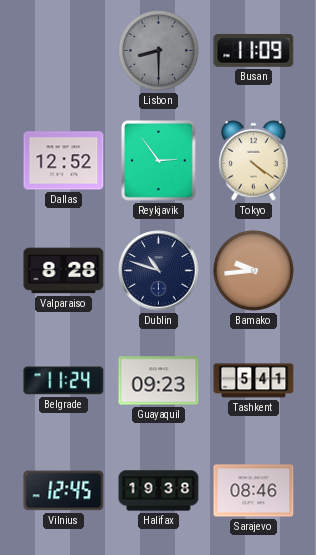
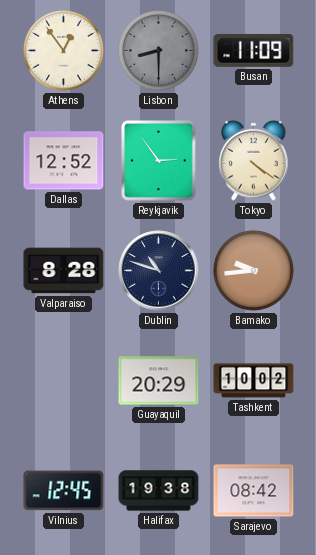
Athens: none -> 12:54
Belgrade: 11:24 -> none
Guayaquil: 09:23 -> 20:29
Tashkent: 5:41 -> 10:02
Sarajevo: 08:46 -> 08:42
